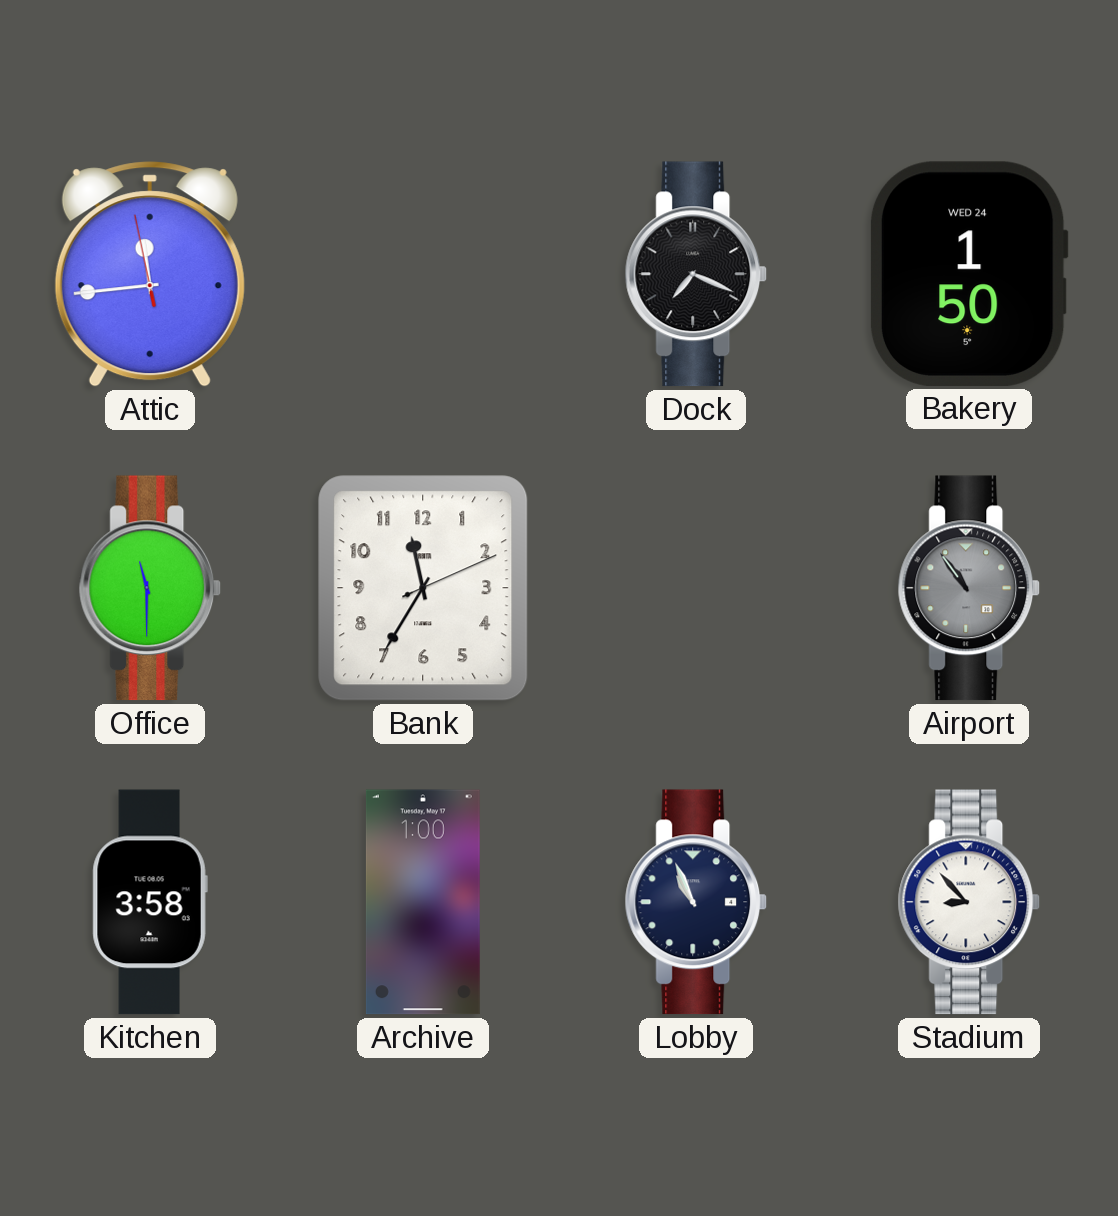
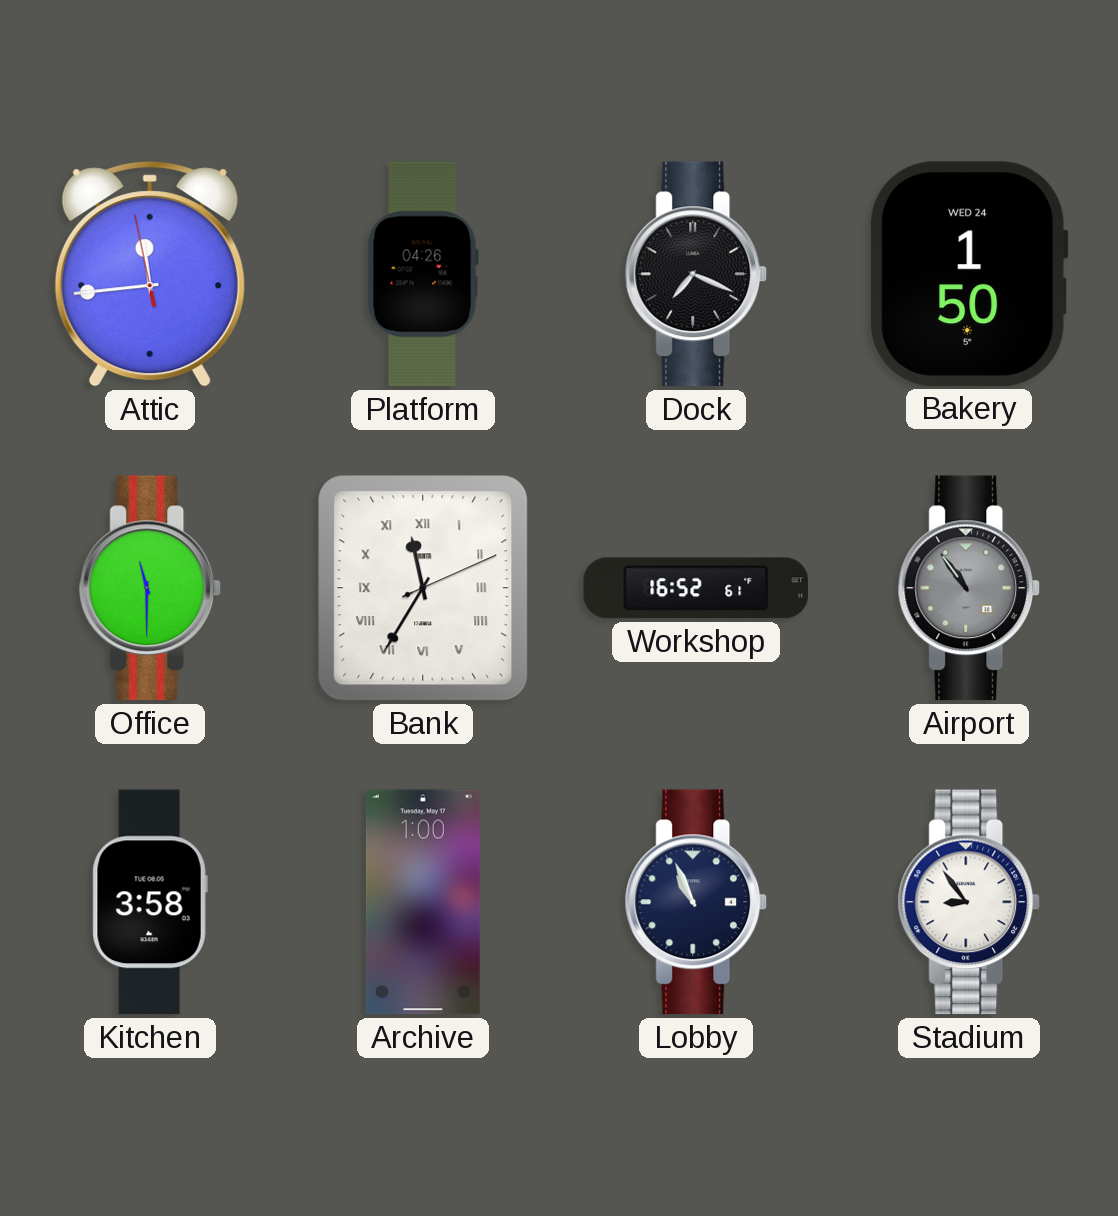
Platform: none -> 04:26
Bank numerals: Arabic -> Roman
Workshop: none -> 16:52
Stadium: 8:53 -> 8:54
